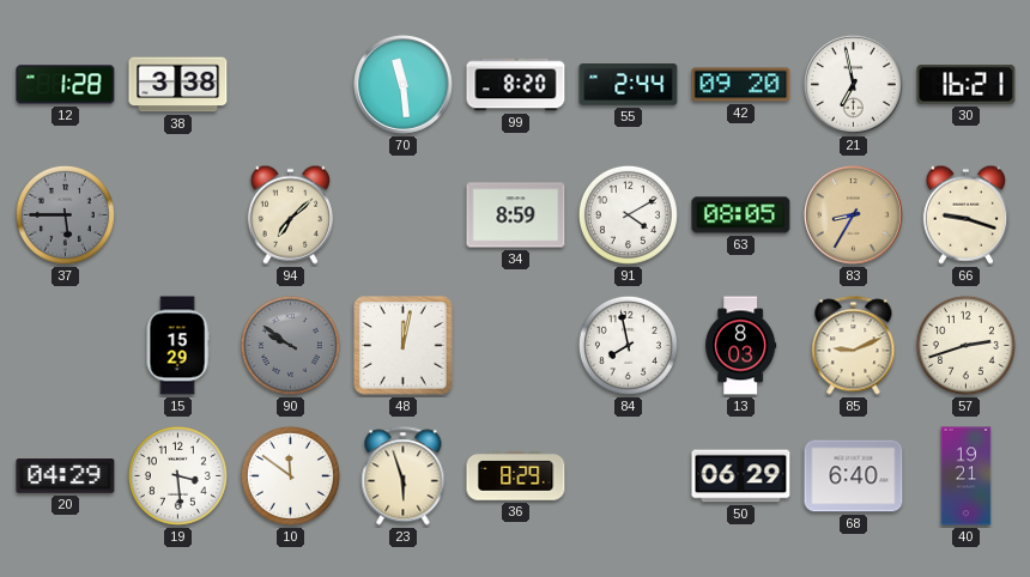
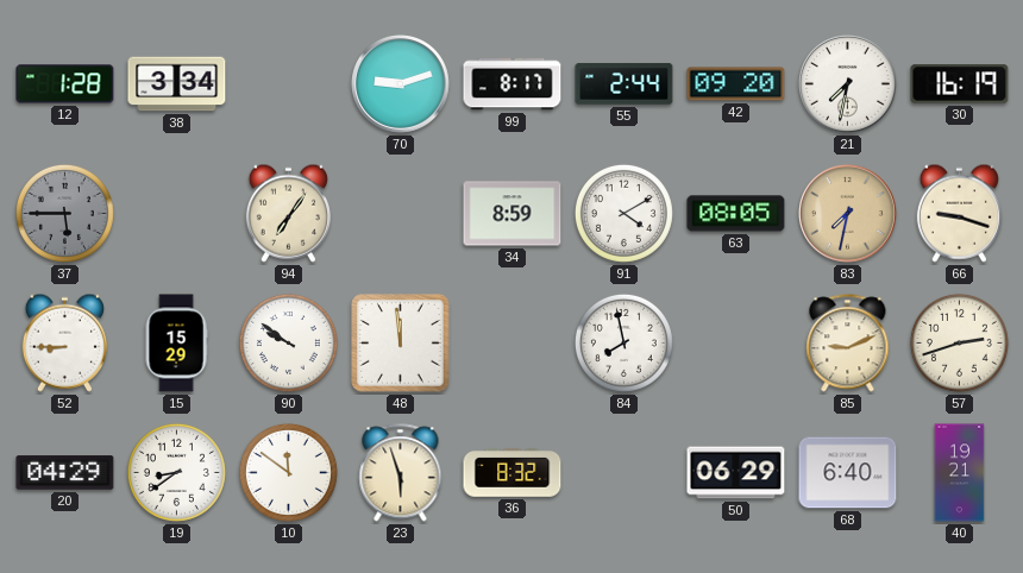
38: 3:38 -> 3:34
70: 11:29 -> 9:12
99: 8:20 -> 8:17
21: 6:58 -> 7:32
30: 16:21 -> 16:19
94: 7:08 -> 7:06
83: 8:35 -> 7:32
52: none -> 8:45
90 dial: grey -> white
48: 12:02 -> 11:59
13: 8:03 -> none
19: 3:29 -> 8:39
36: 8:29 -> 8:32
